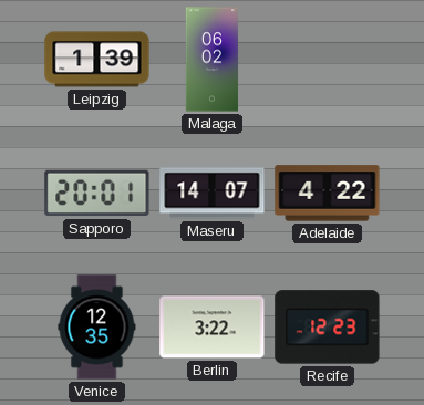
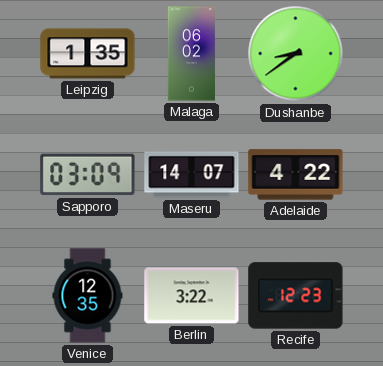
Leipzig: 1:39 -> 1:35
Dushanbe: none -> 8:39
Sapporo: 20:01 -> 03:09
